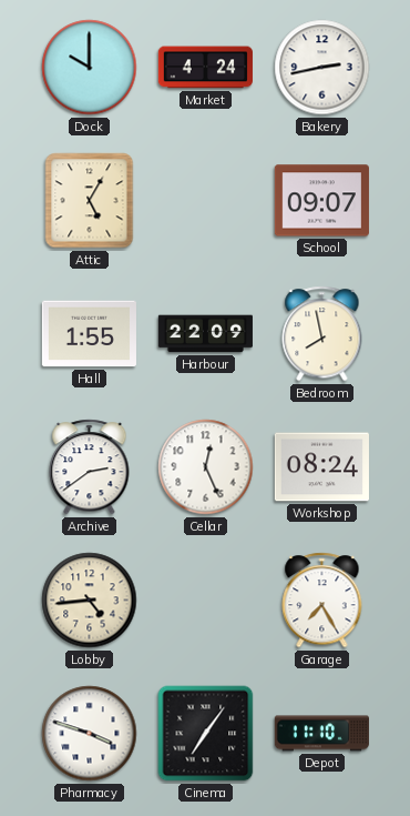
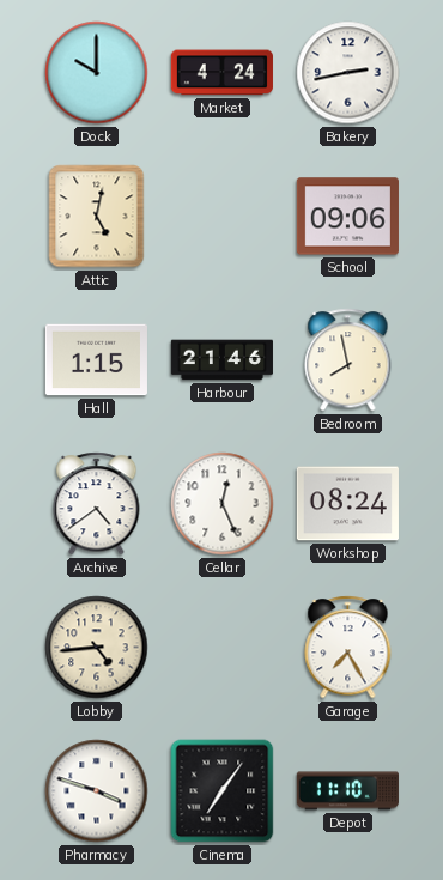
Attic: 5:05 -> 5:02
School: 09:07 -> 09:06
Hall: 1:55 -> 1:15
Harbour: 22:09 -> 21:46
Archive: 2:39 -> 4:39
